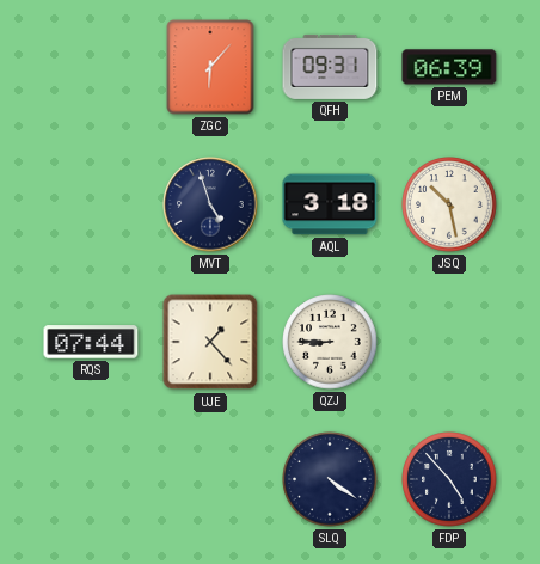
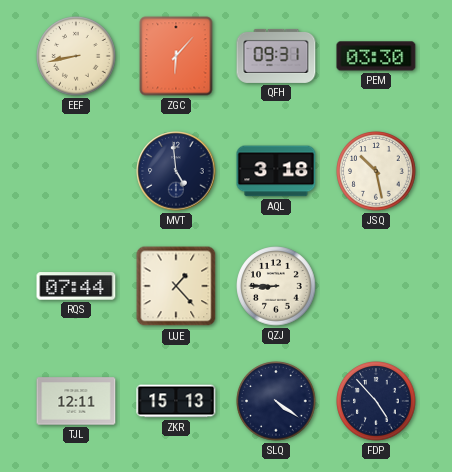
EEF: none -> 8:43
PEM: 06:39 -> 03:30
MVT: 4:57 -> 4:59
TJL: none -> 12:11
ZKR: none -> 15:13
